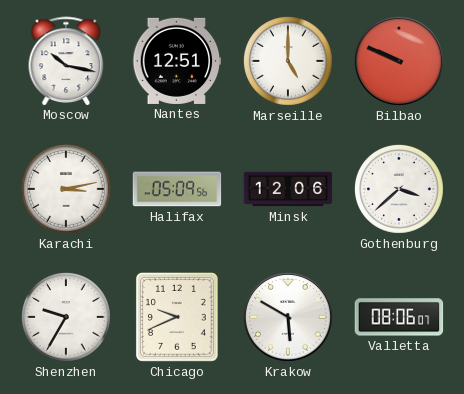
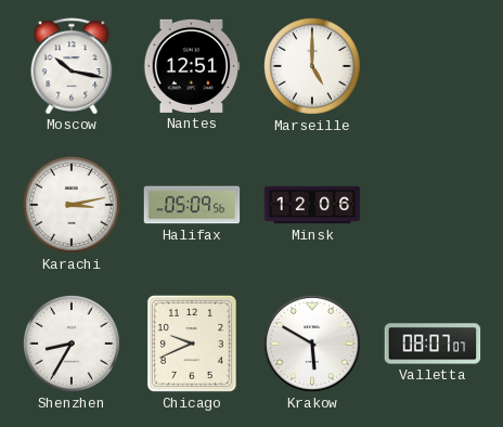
Bilbao: 9:49 -> none
Gothenburg: 3:38 -> none
Shenzhen: 9:35 -> 8:35
Valletta: 08:06 -> 08:07
